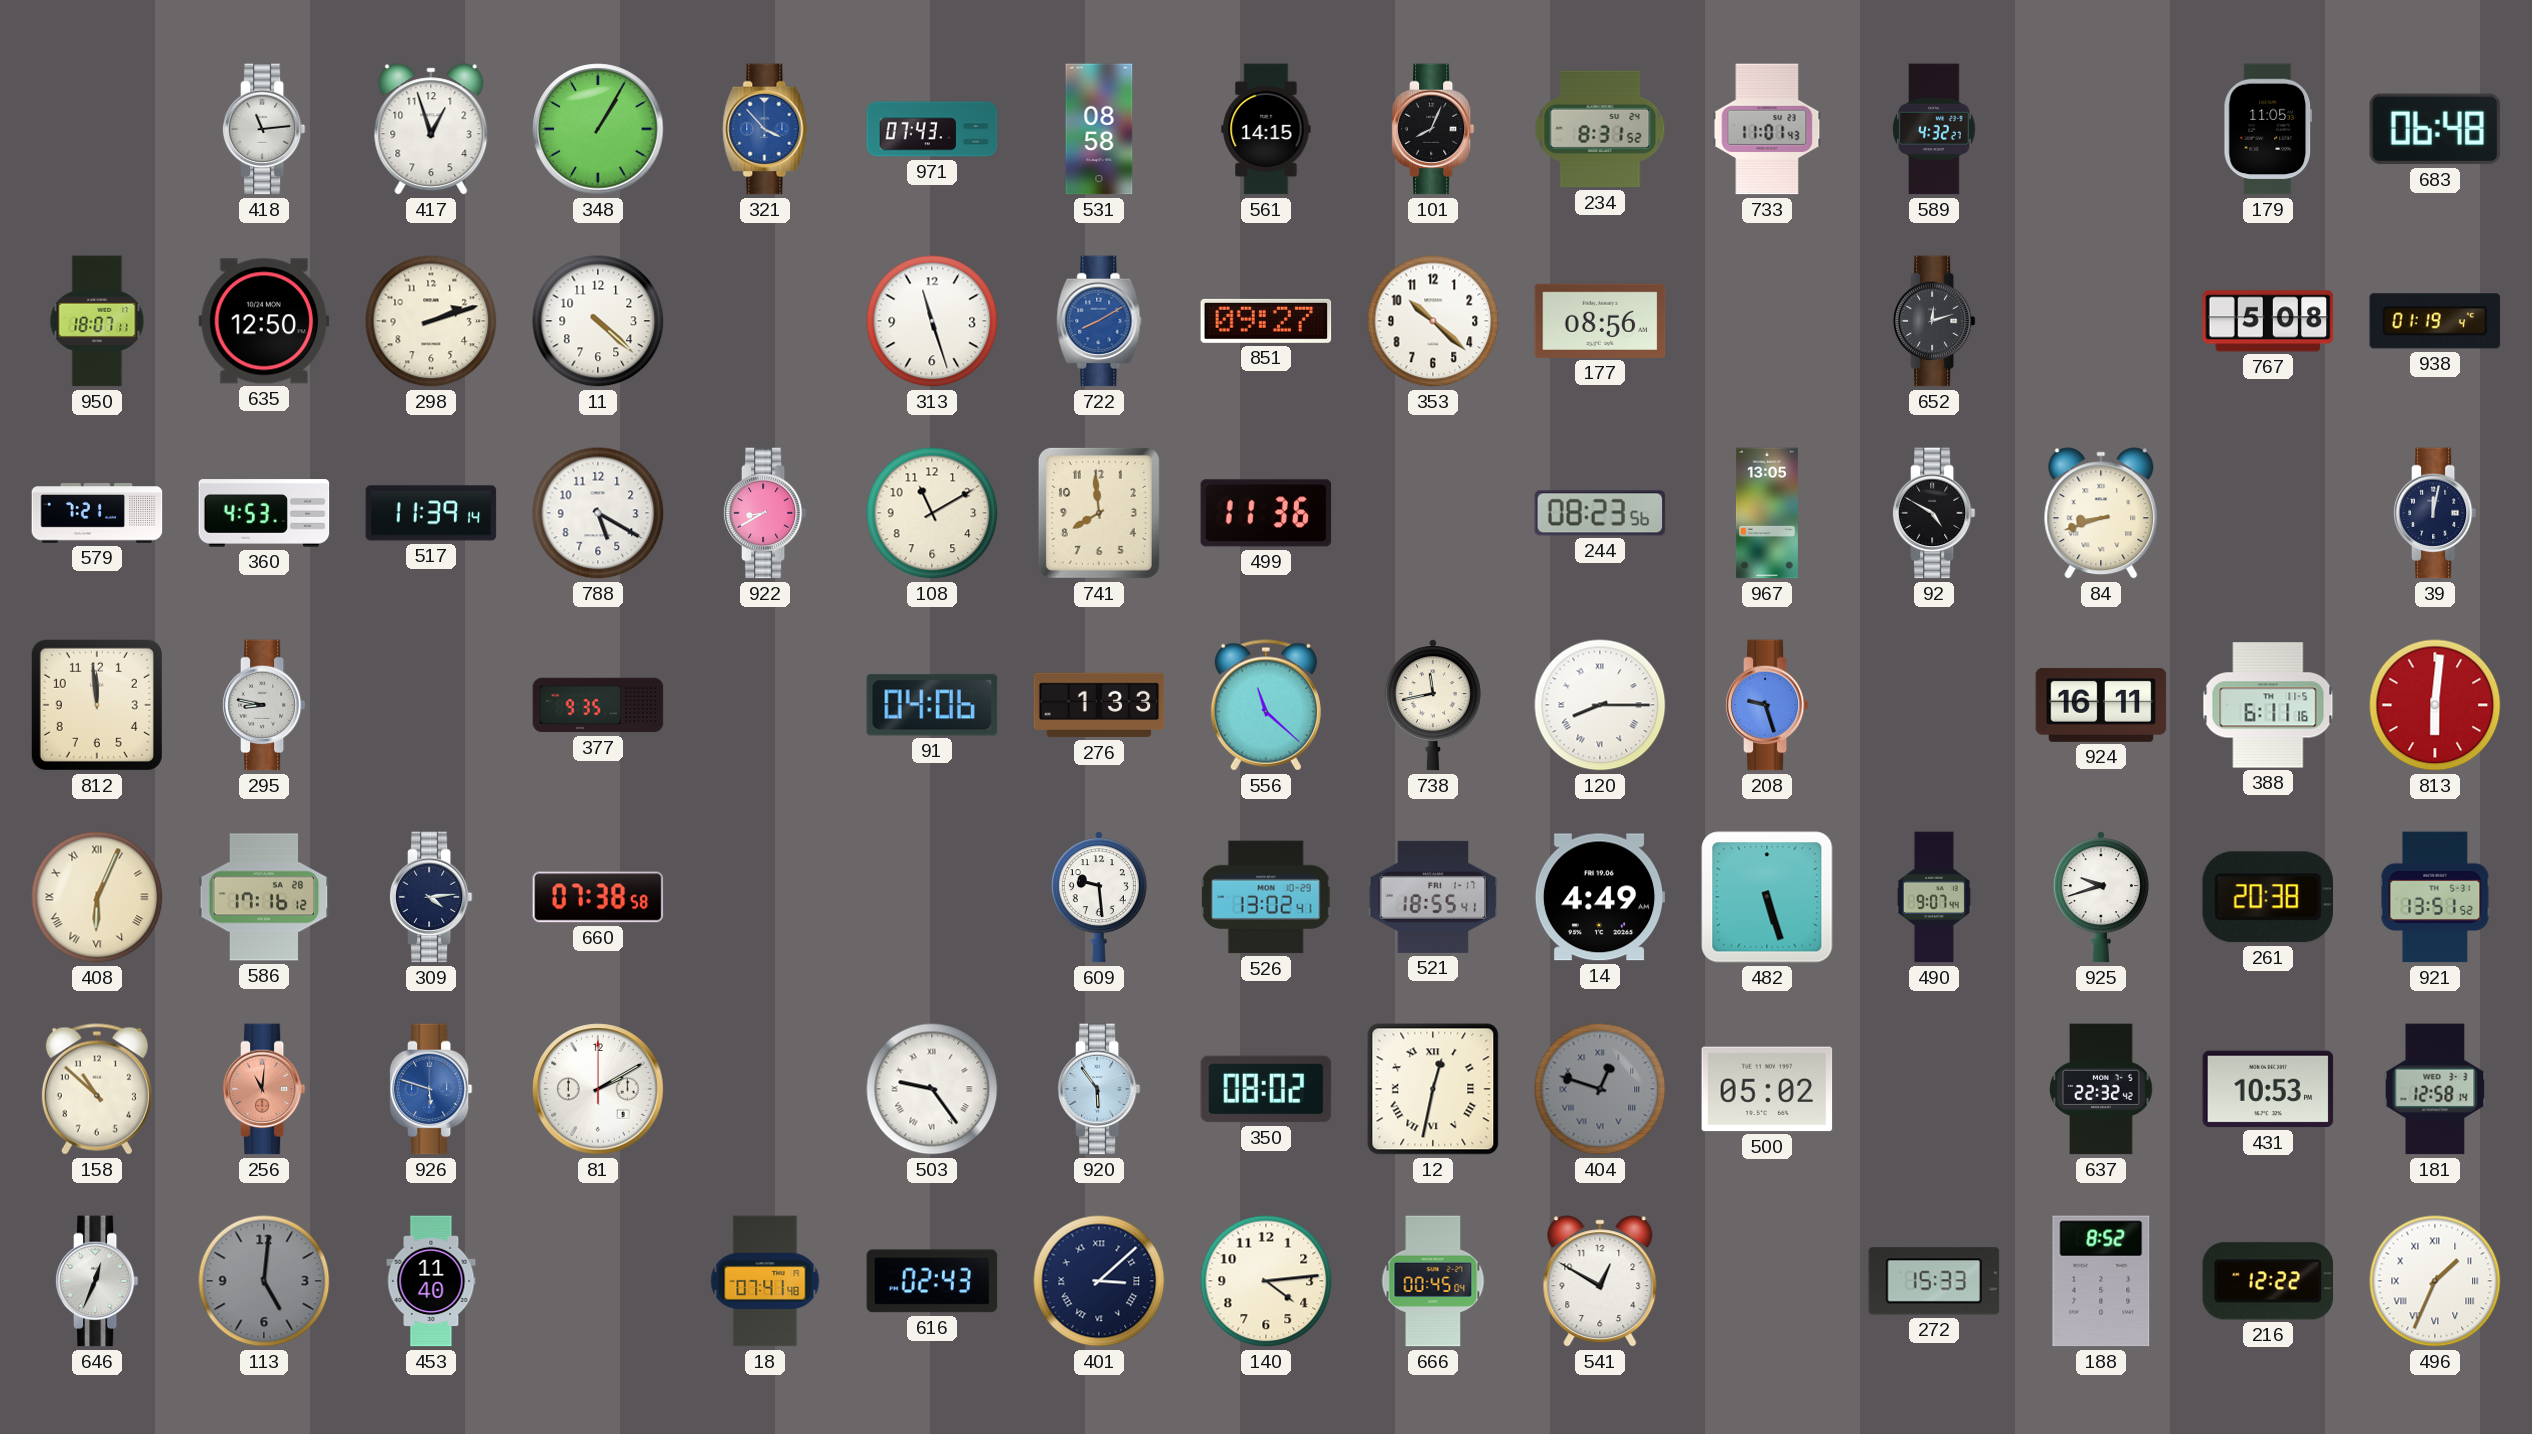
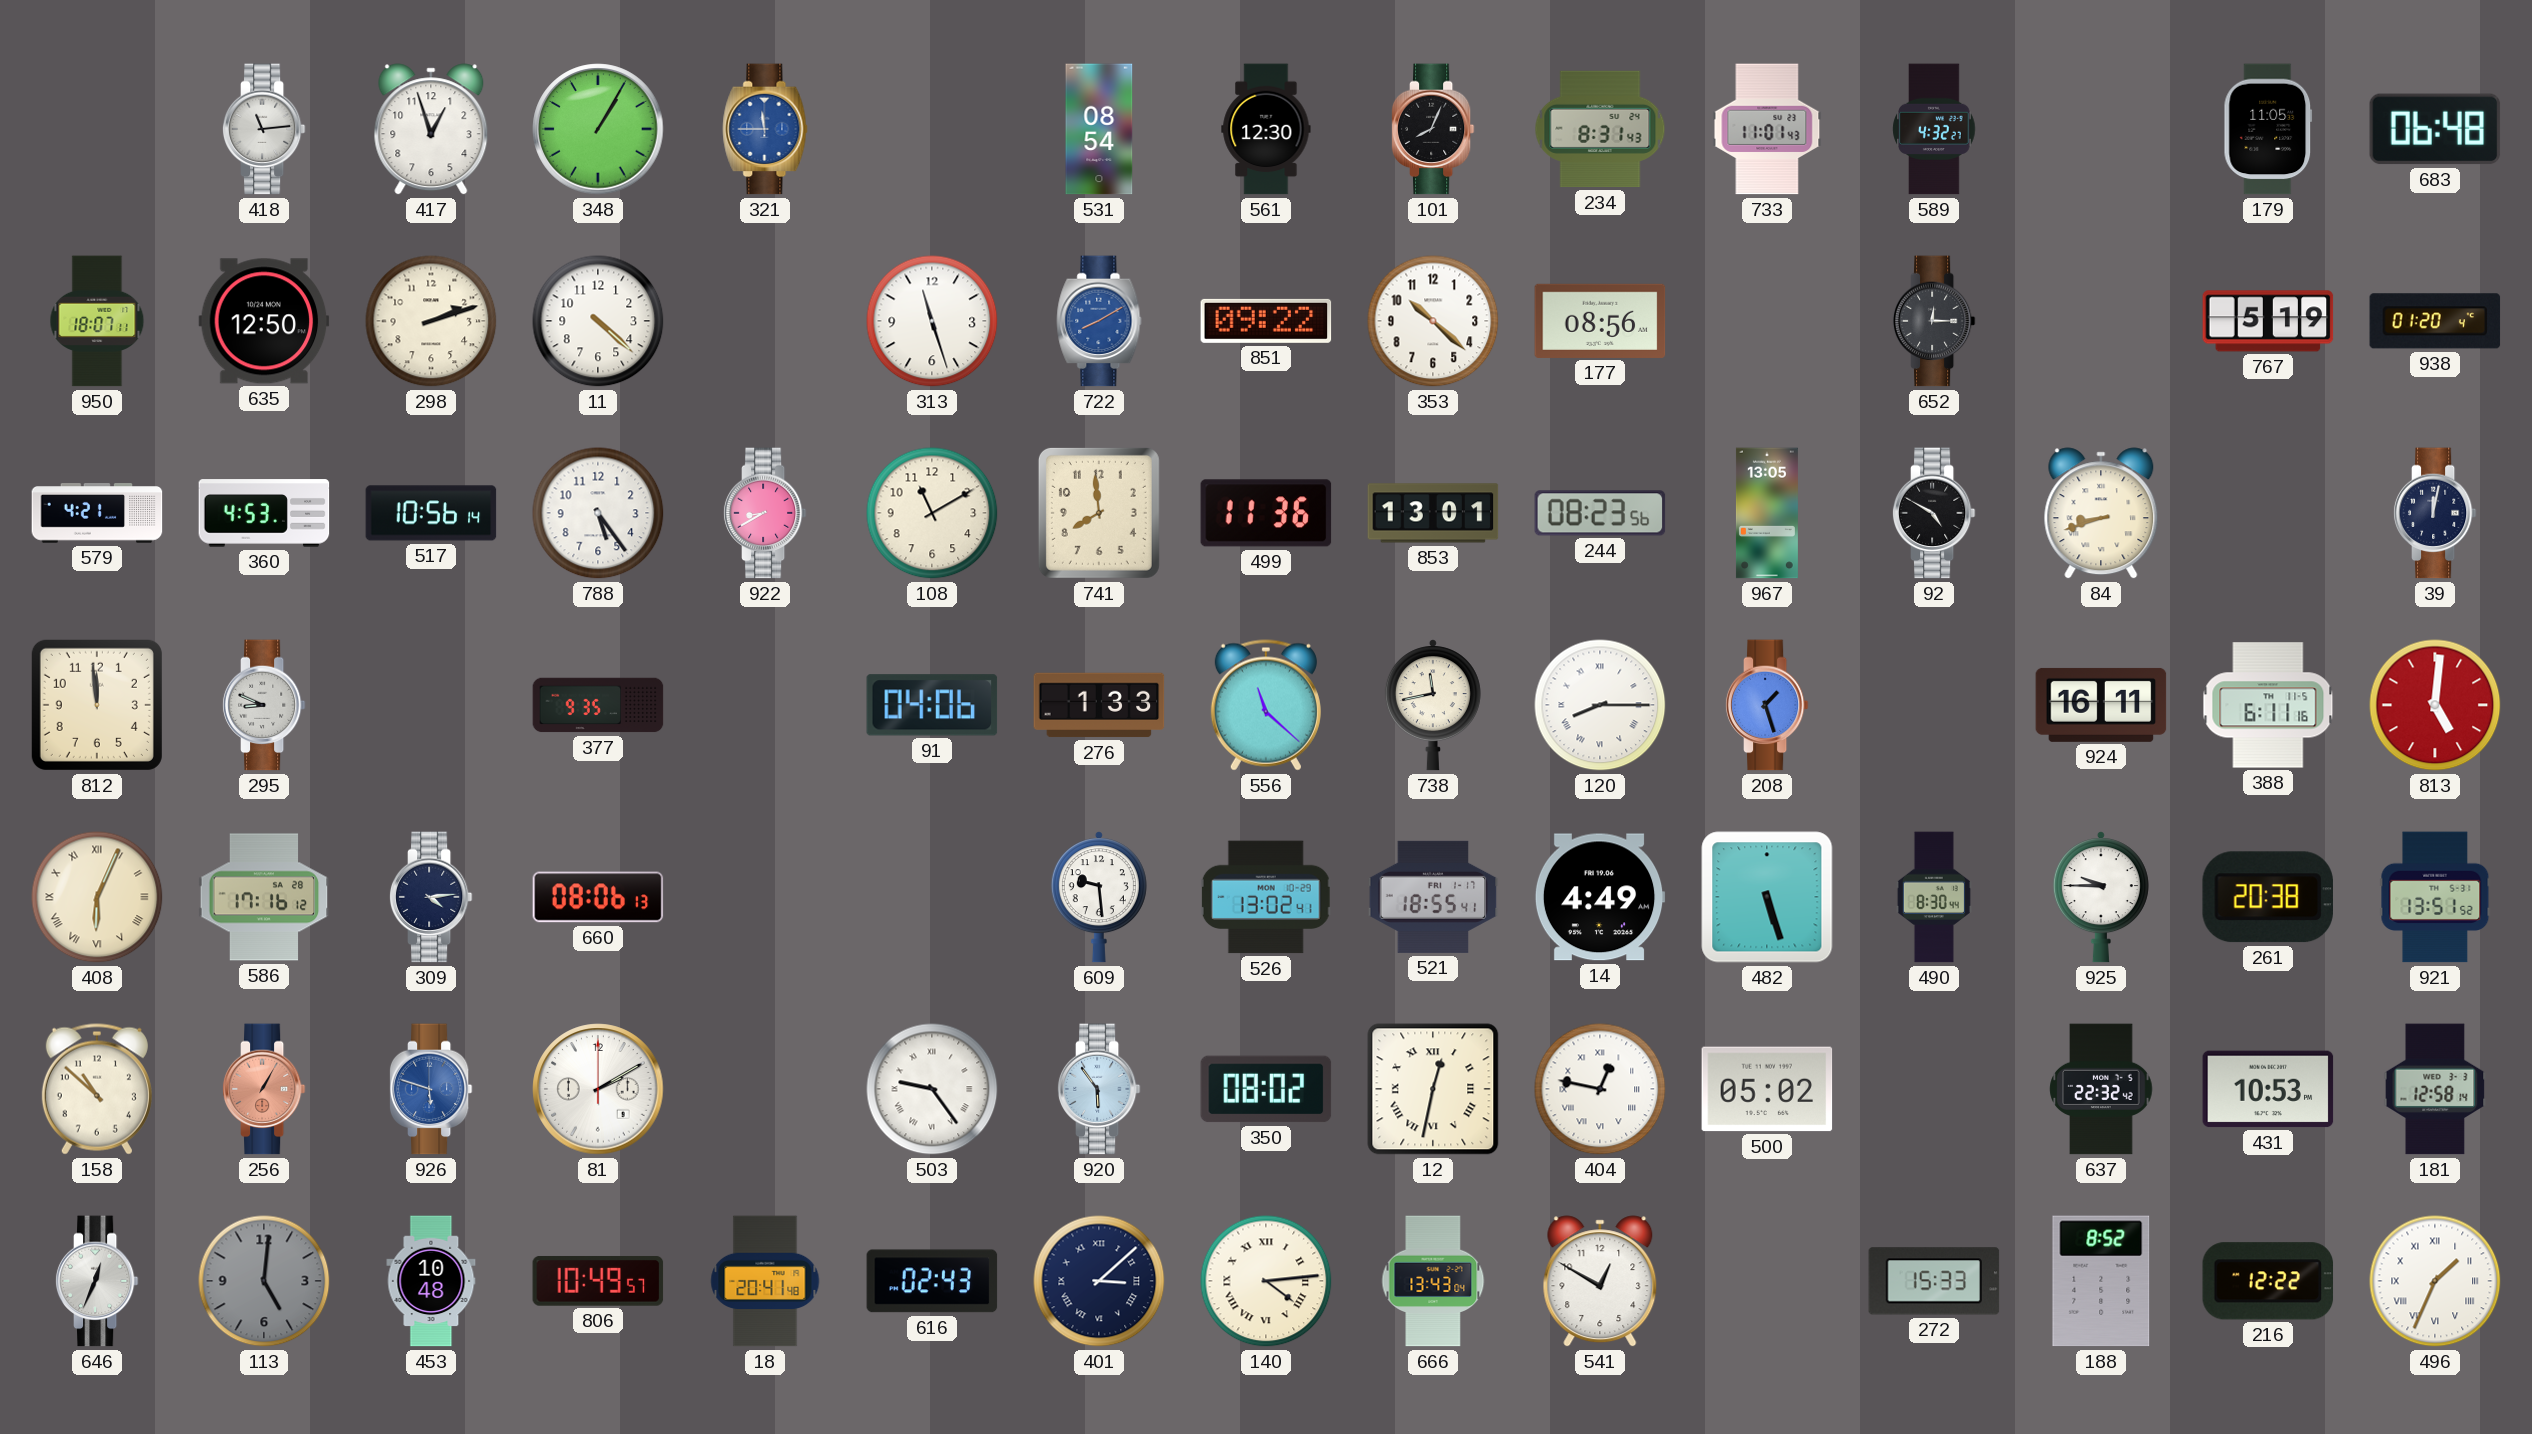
321: 3:53 -> 11:45
971: 07:43 -> none
531: 08:58 -> 08:54
561: 14:15 -> 12:30
234: 8:31:52 -> 8:31:43
851: 09:27 -> 09:22
652: 12:12 -> 12:15
767: 5:08 -> 5:19
938: 01:19 -> 01:20
579: 7:21 -> 4:21
517: 11:39 -> 10:56
788: 5:20 -> 5:24
853: none -> 13:01
295: 8:47 -> 8:49
208: 9:27 -> 1:27
813: 6:01 -> 5:01
660: 07:38 -> 08:06
490: 9:07 -> 8:30
925: 9:42 -> 9:45
256: 11:01 -> 1:05
404: 12:48 -> 12:47
404 dial: grey -> white
453: 11:40 -> 10:48
806: none -> 10:49
18: 07:41 -> 20:41
140 numerals: Arabic -> Roman
666: 00:45 -> 13:43
